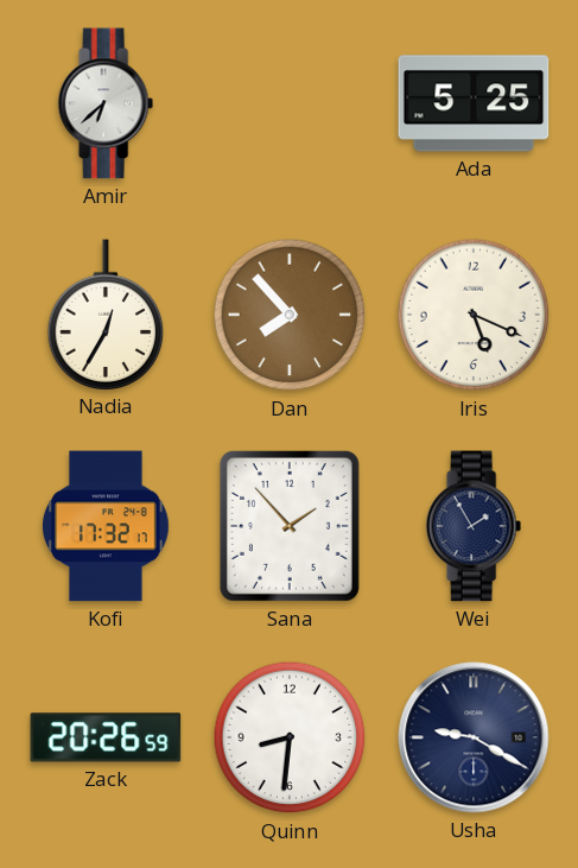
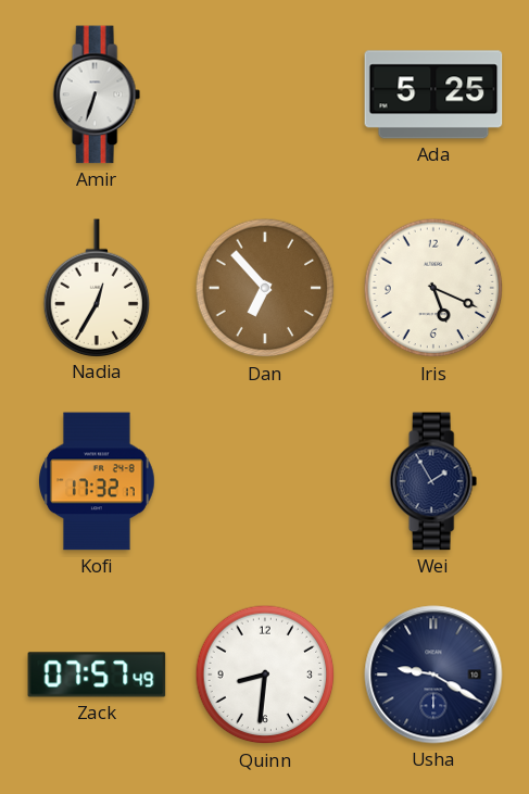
Amir: 6:38 -> 6:33
Dan: 7:53 -> 6:53
Sana: 1:53 -> none
Zack: 20:26 -> 07:57
